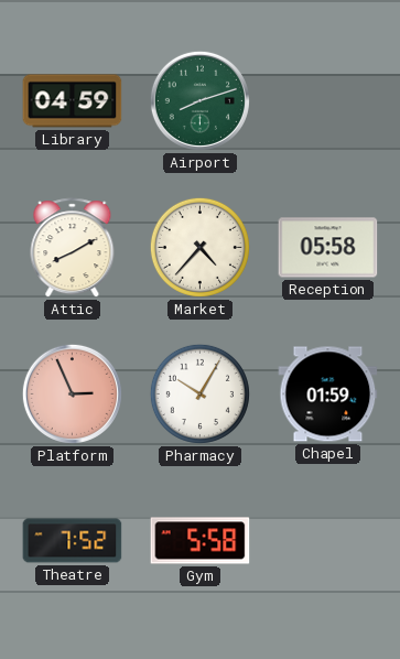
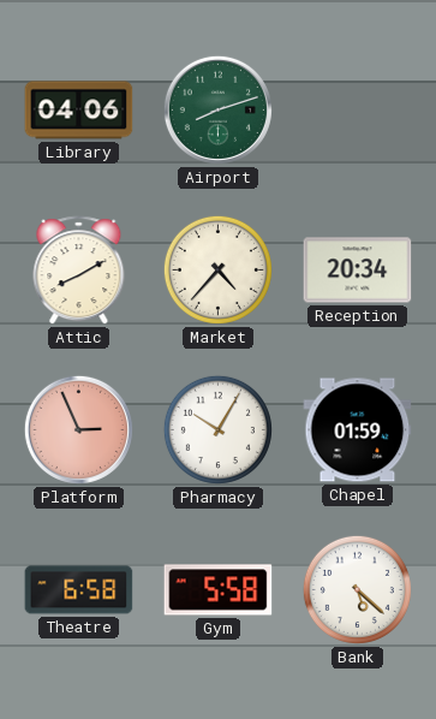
Library: 04:59 -> 04:06
Reception: 05:58 -> 20:34
Theatre: 7:52 -> 6:58
Bank: none -> 5:22
